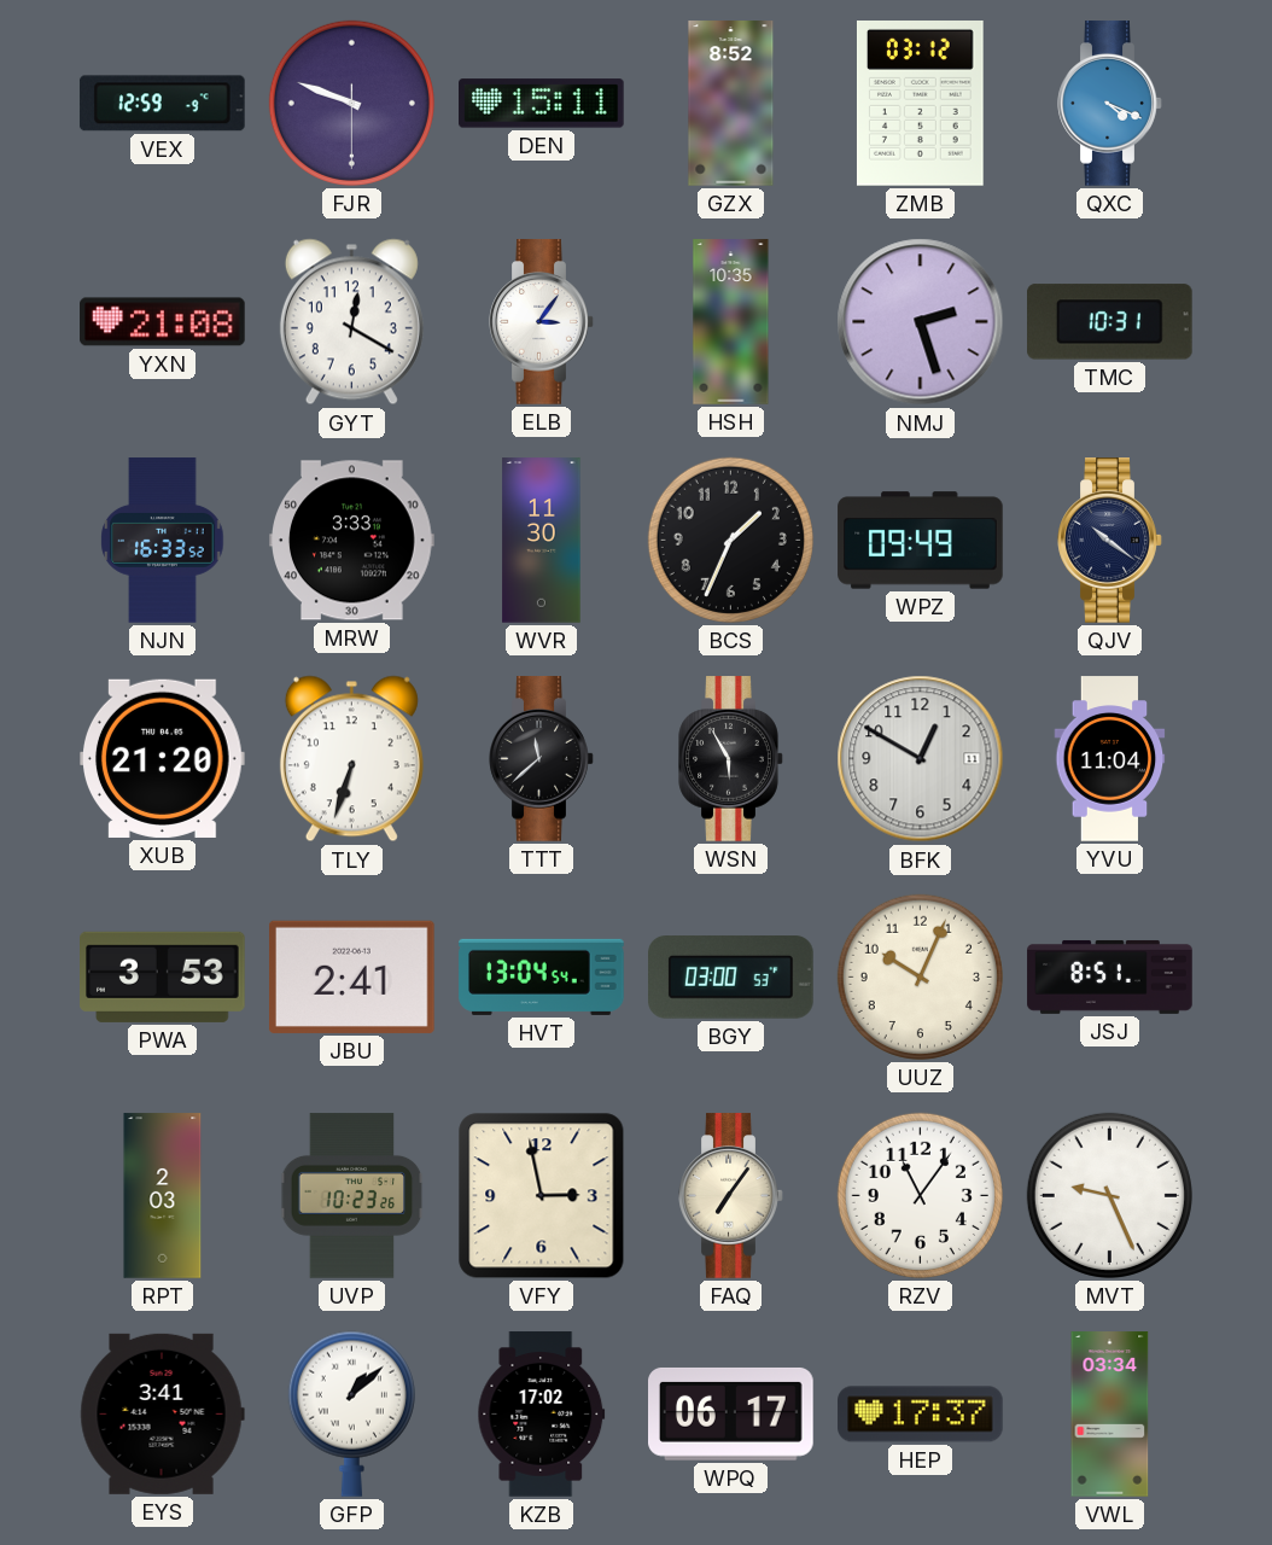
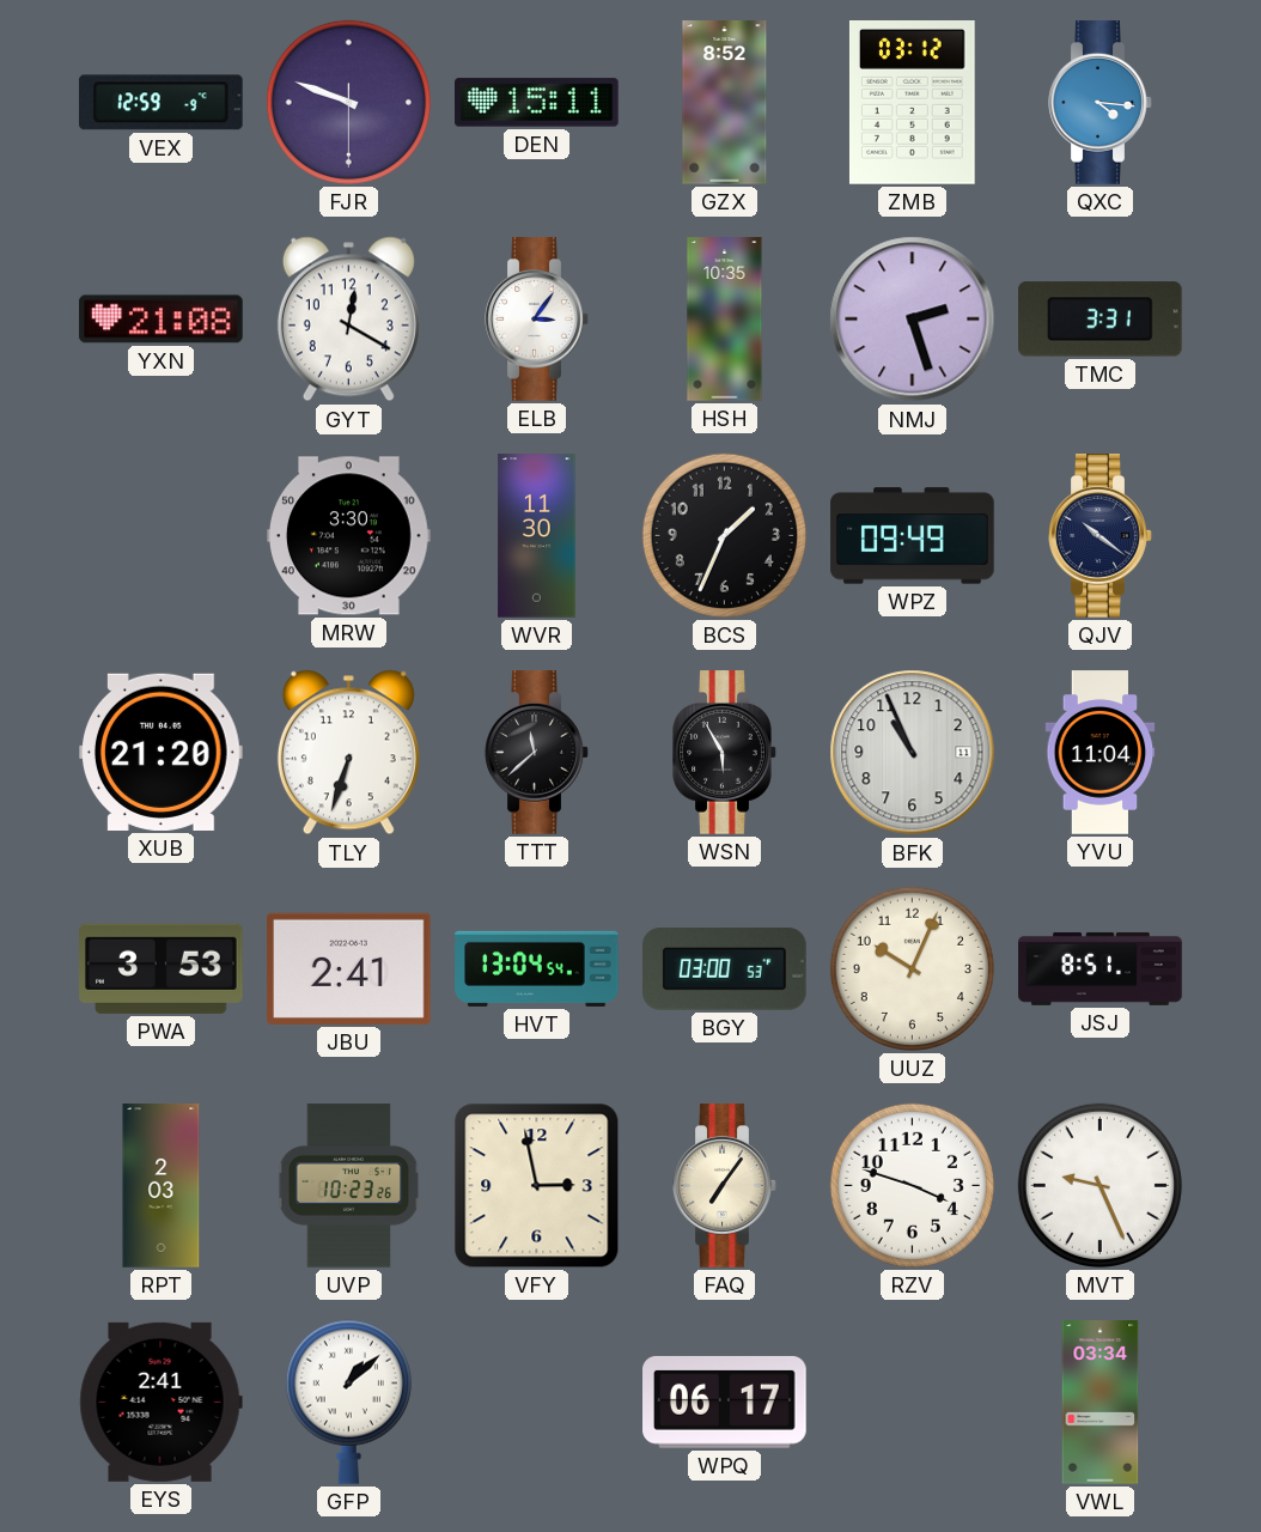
QXC: 4:19 -> 4:16
TMC: 10:31 -> 3:31
NJN: 16:33 -> none
MRW: 3:33 -> 3:30
BFK: 12:50 -> 10:56
RZV: 11:06 -> 3:48
EYS: 3:41 -> 2:41
KZB: 17:02 -> none
HEP: 17:37 -> none
